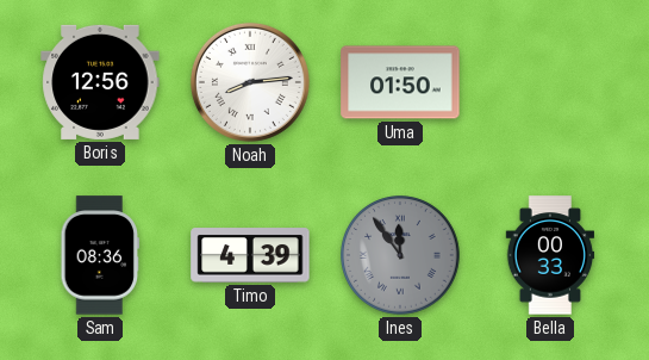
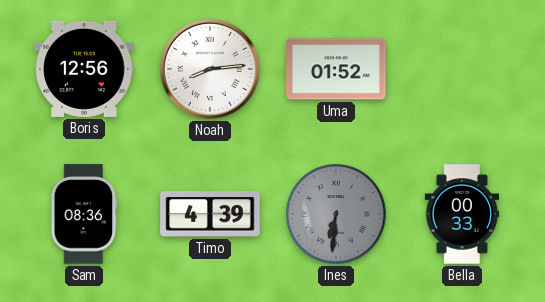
Uma: 01:50 -> 01:52
Ines: 11:54 -> 6:31
